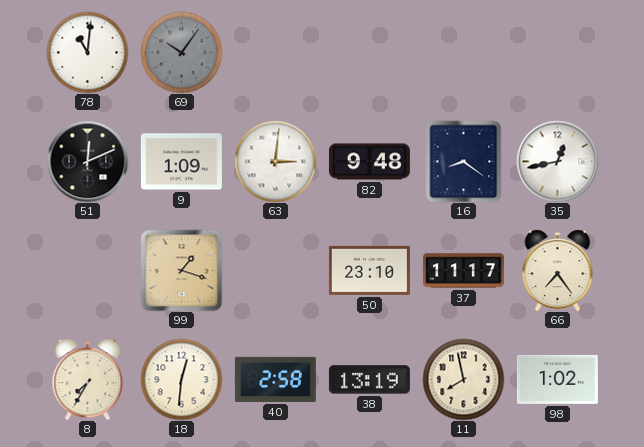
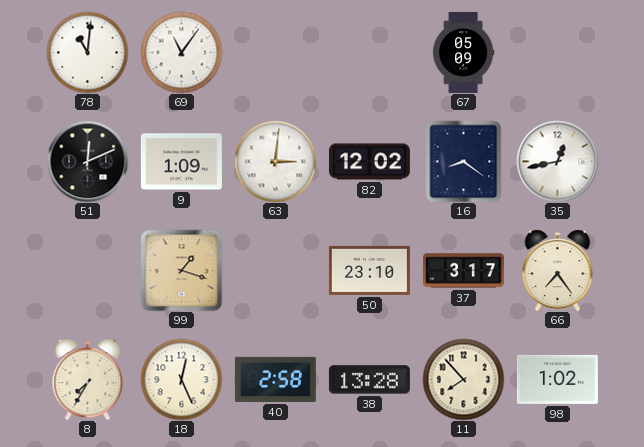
69: 10:06 -> 11:06
69 dial: grey -> white
67: none -> 05:09
82: 9:48 -> 12:02
37: 11:17 -> 3:17
18: 12:31 -> 12:26
38: 13:19 -> 13:28
11: 7:58 -> 7:53
